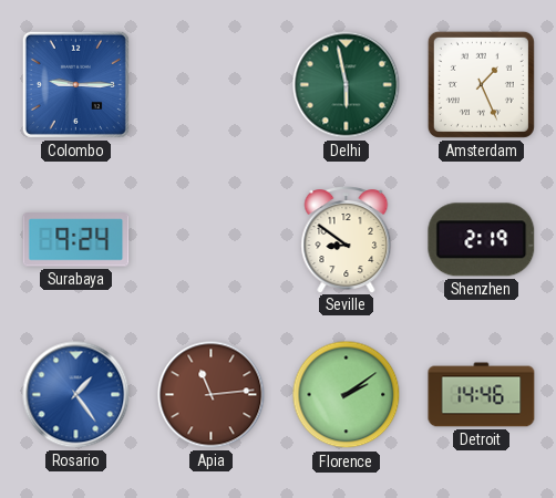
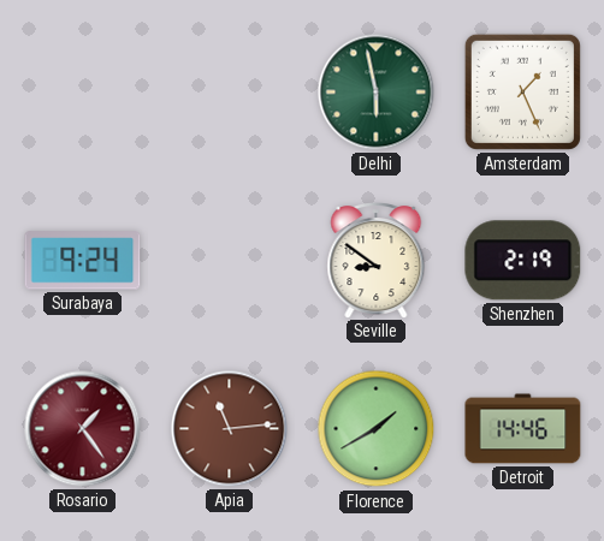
Colombo: 9:15 -> none
Rosario dial: blue -> burgundy
Florence: 2:09 -> 1:40
